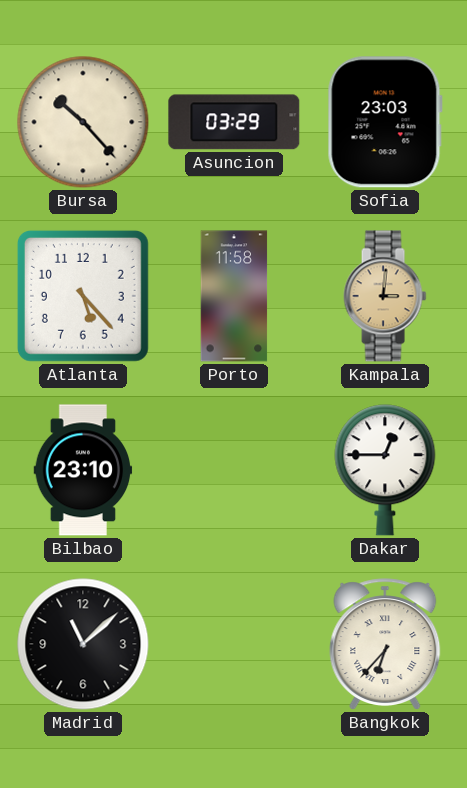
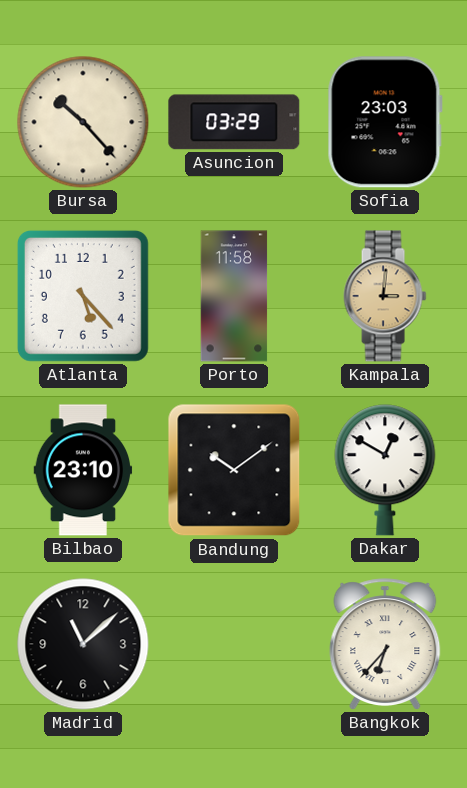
Bandung: none -> 10:09
Dakar: 12:45 -> 12:50
